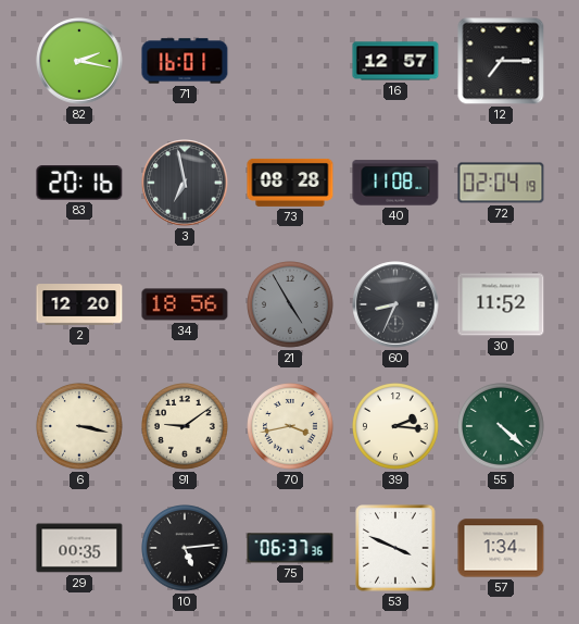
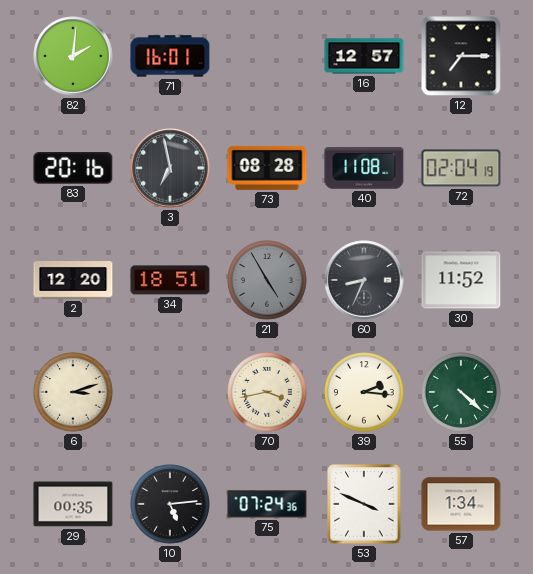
82: 2:17 -> 2:01
34: 18:56 -> 18:51
6: 3:17 -> 3:12
91: 9:09 -> none
75: 06:37 -> 07:24
